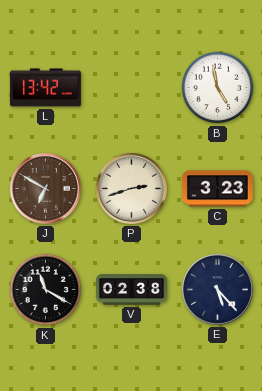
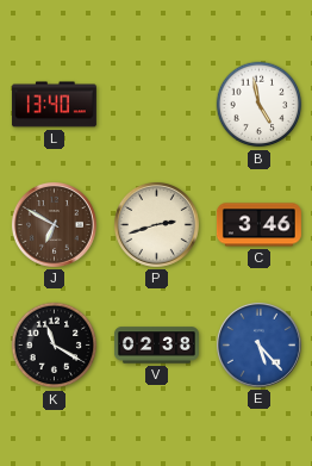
L: 13:42 -> 13:40
C: 3:23 -> 3:46
E dial: navy -> blue
